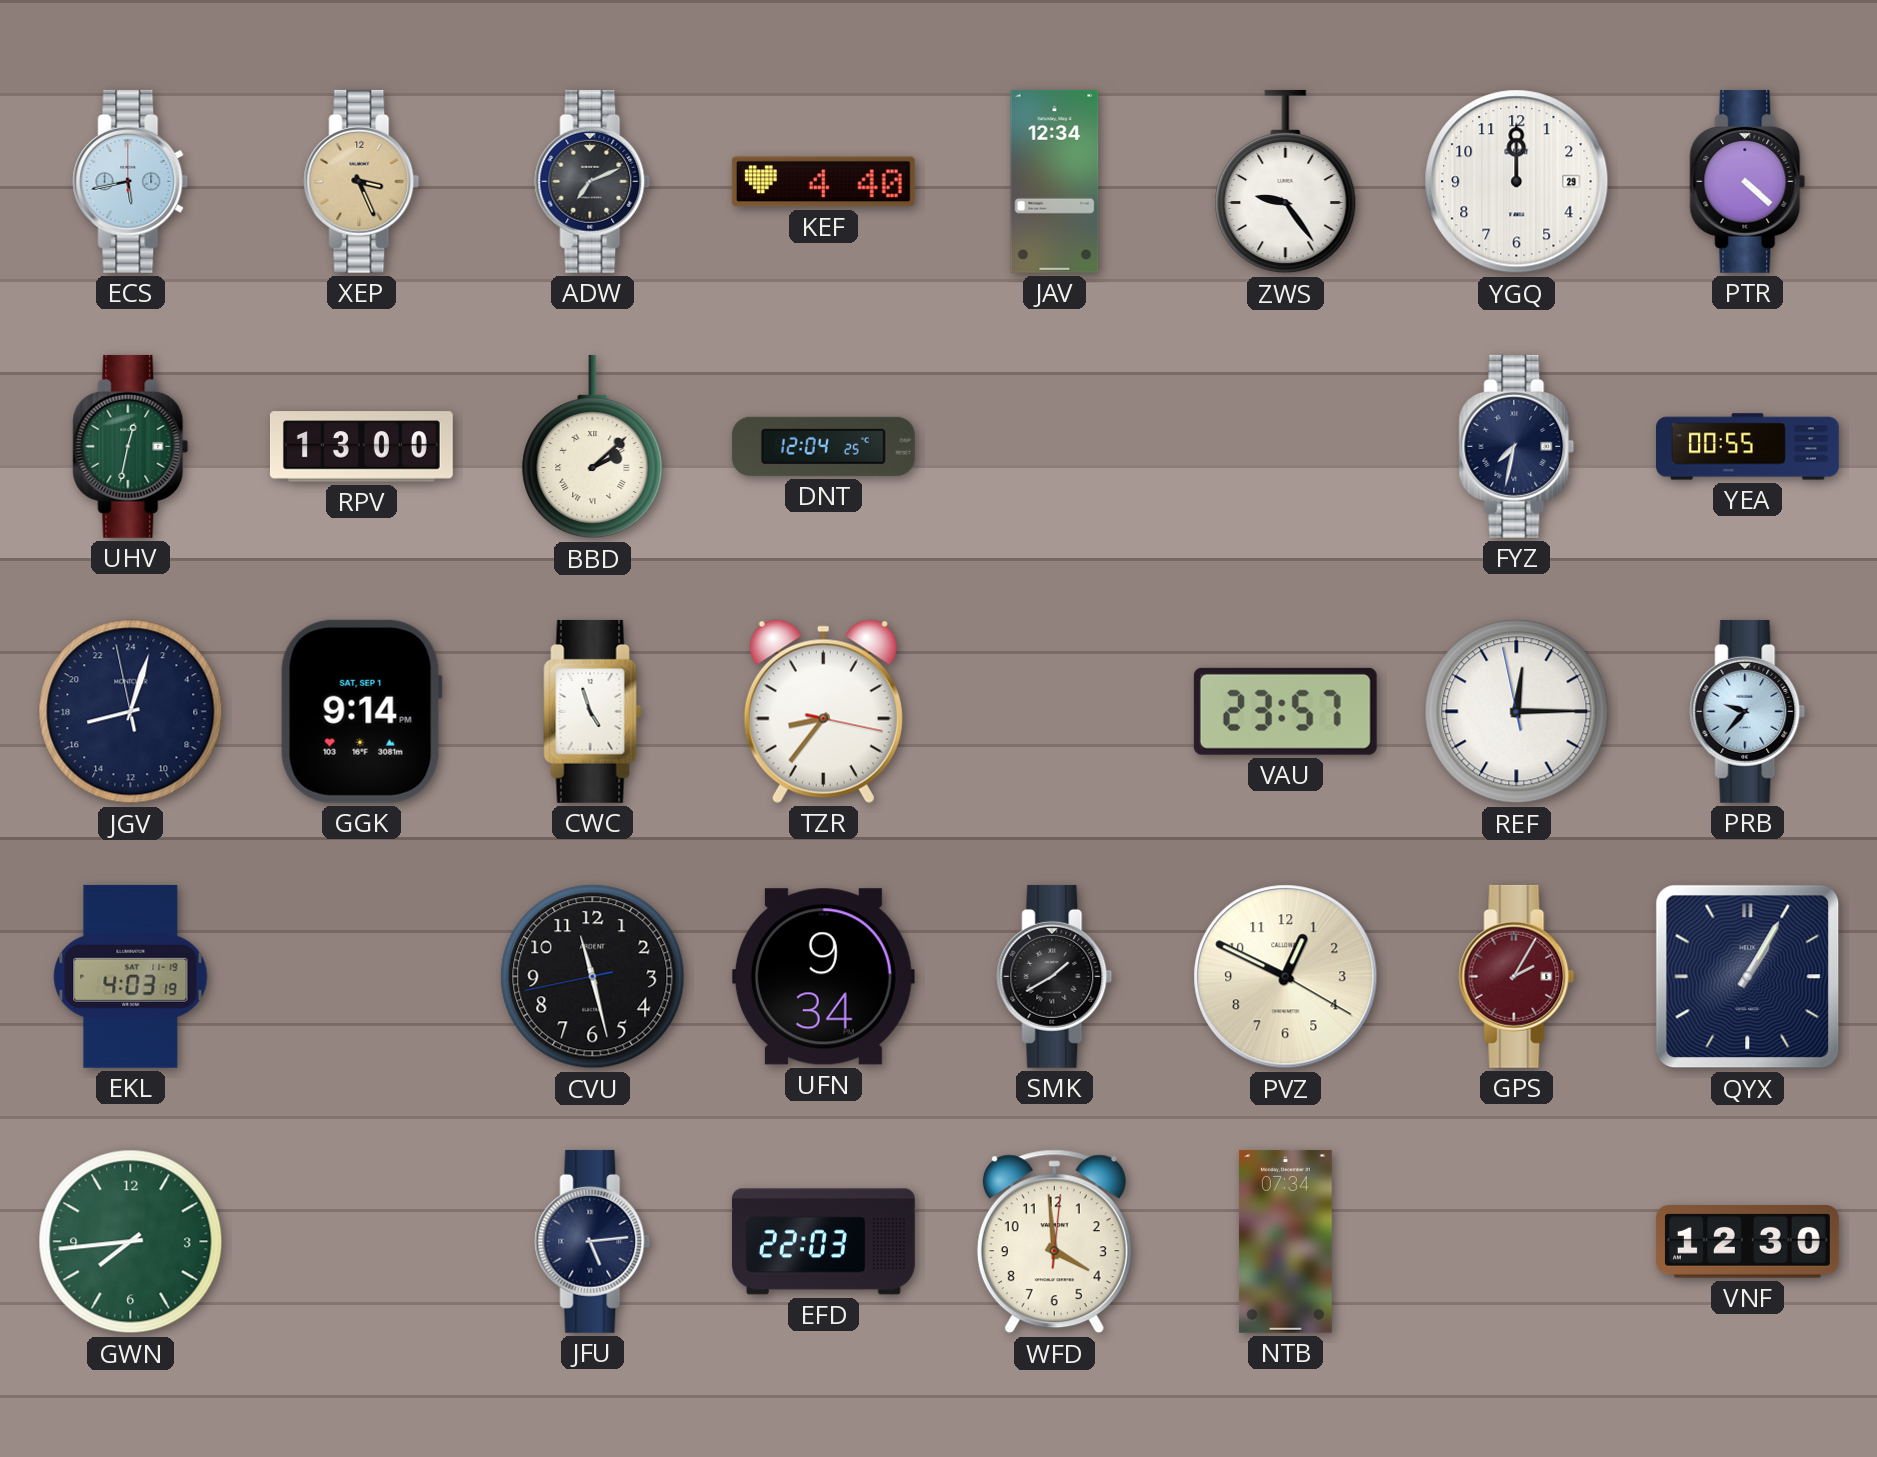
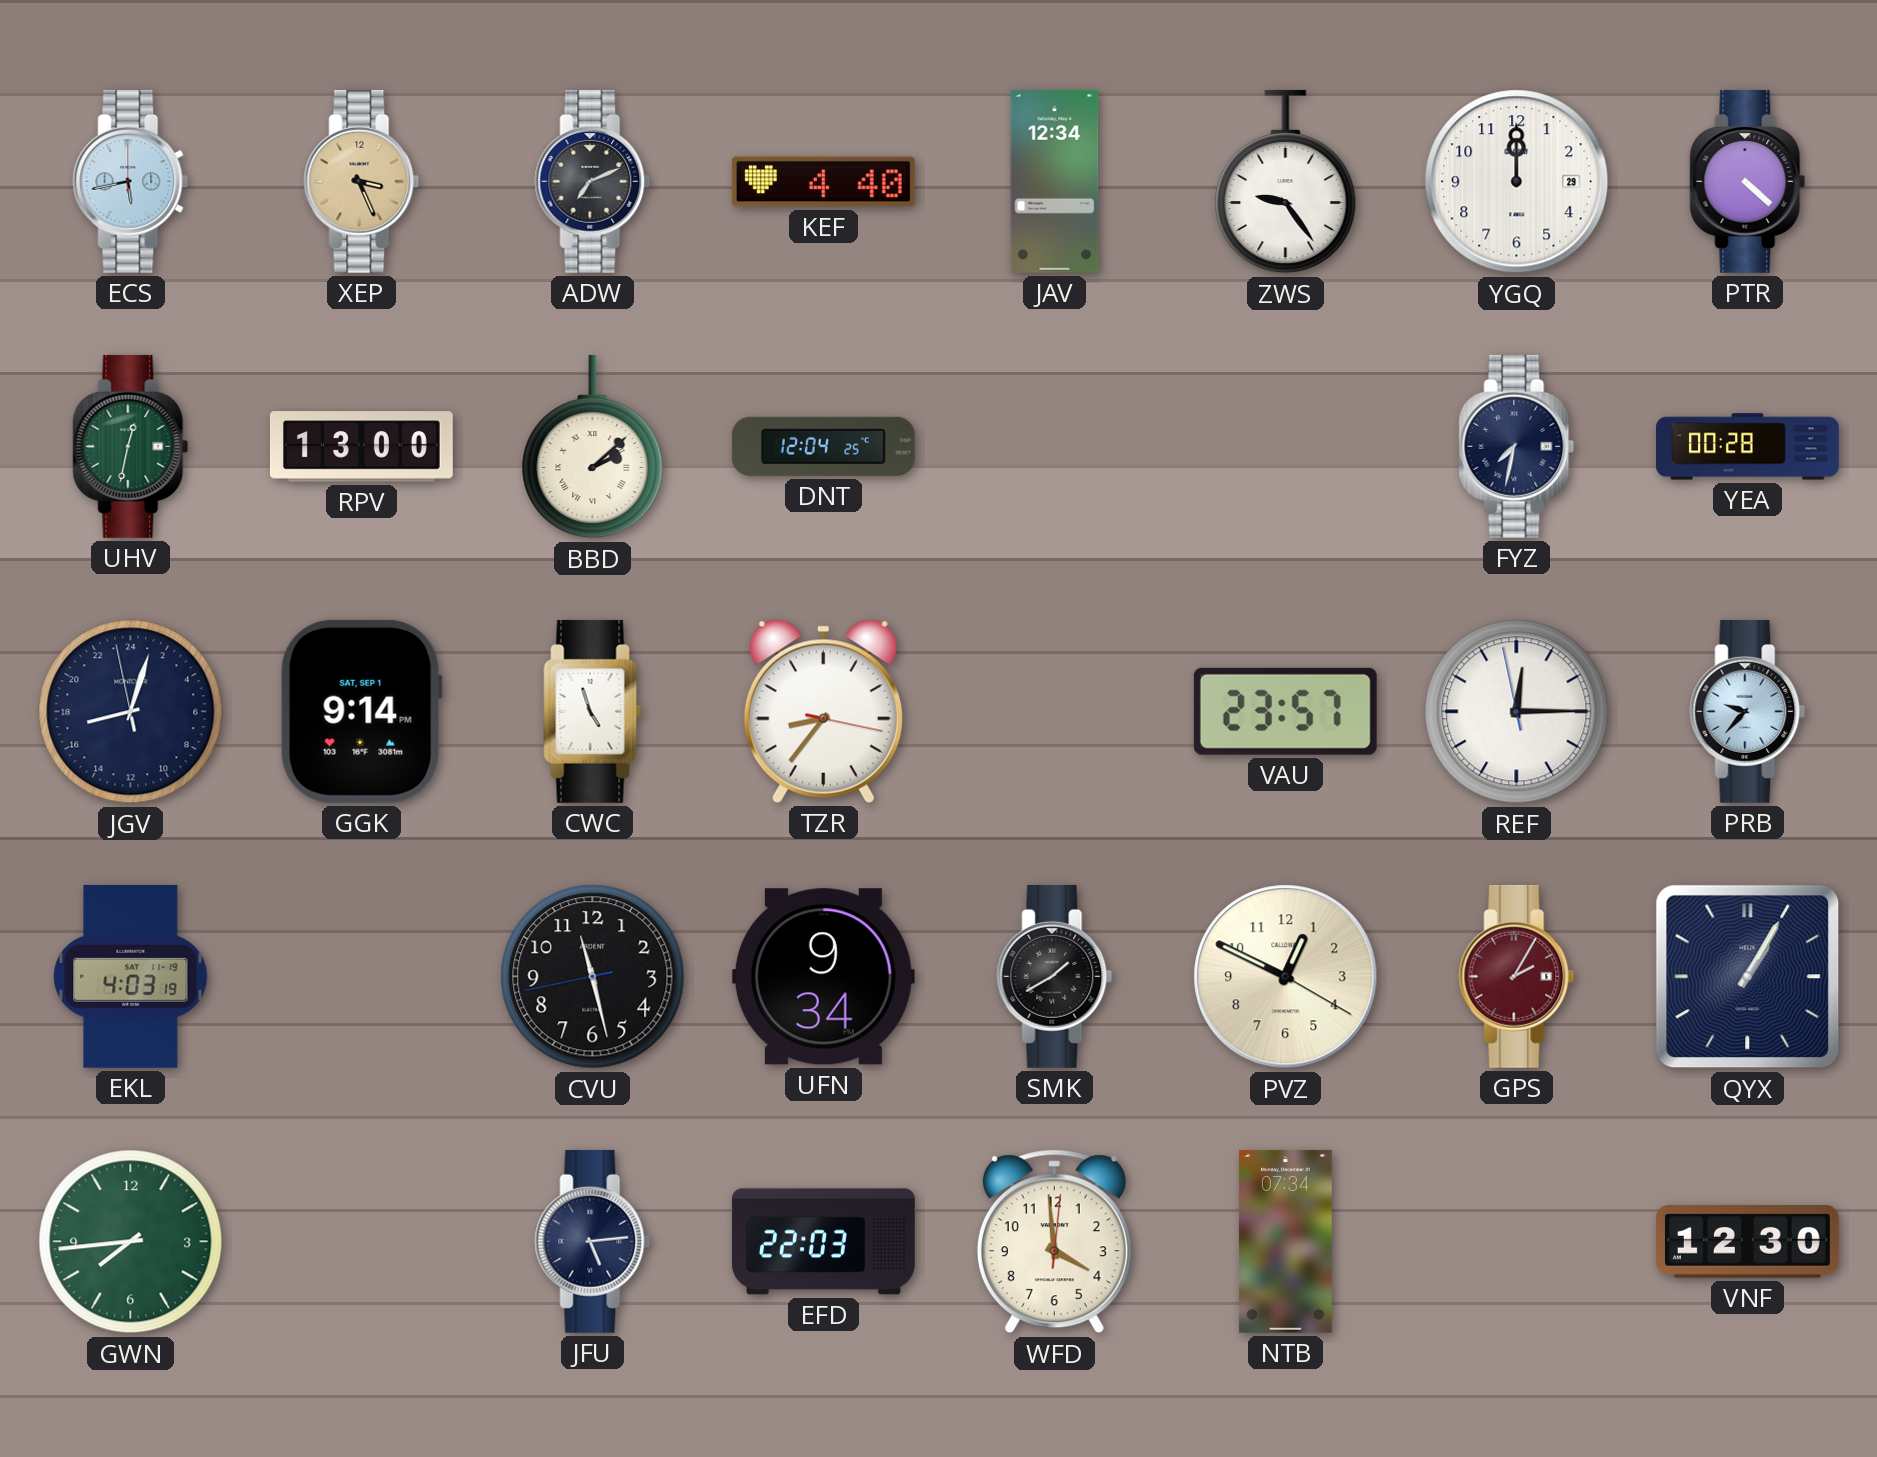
YEA: 00:55 -> 00:28
